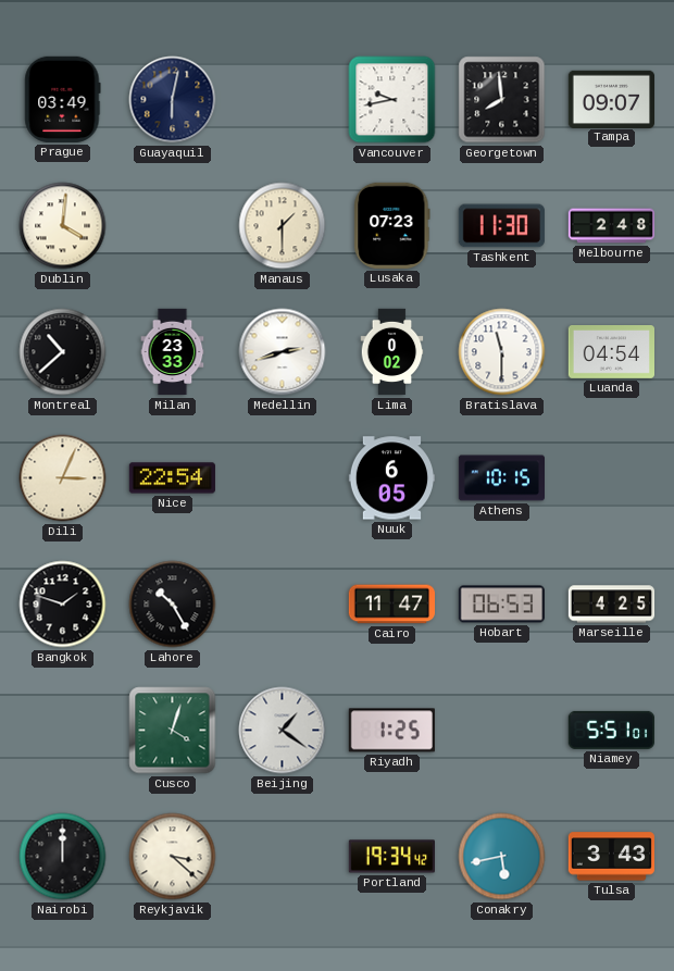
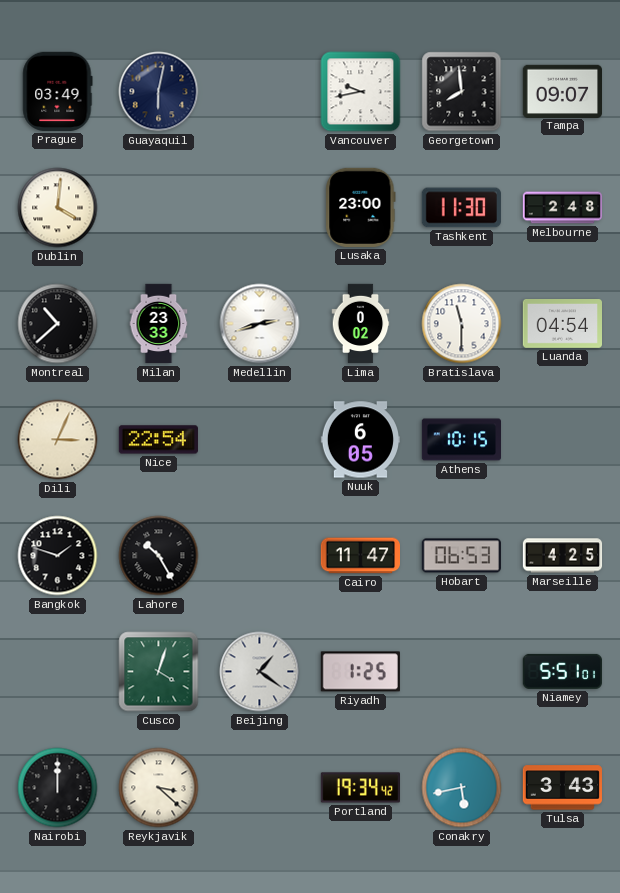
Manaus: 1:30 -> none
Lusaka: 07:23 -> 23:00
